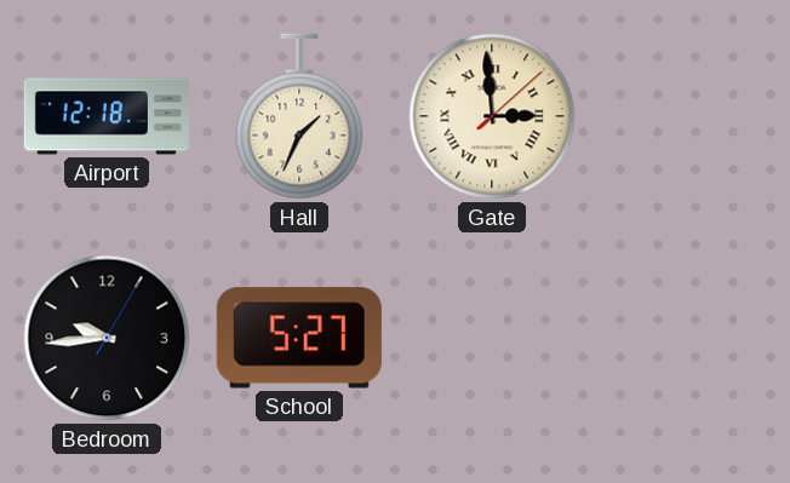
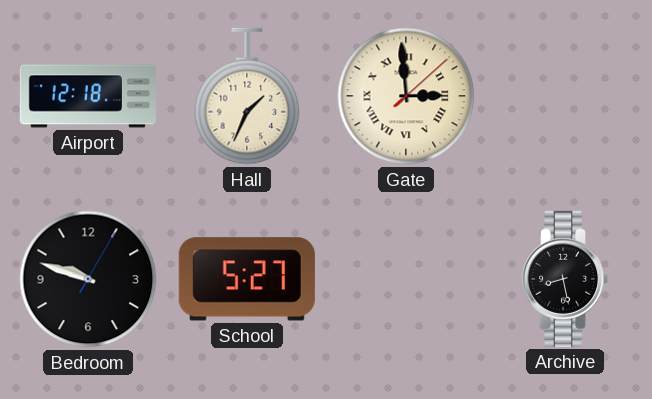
Bedroom: 9:44 -> 9:48
Archive: none -> 8:28
